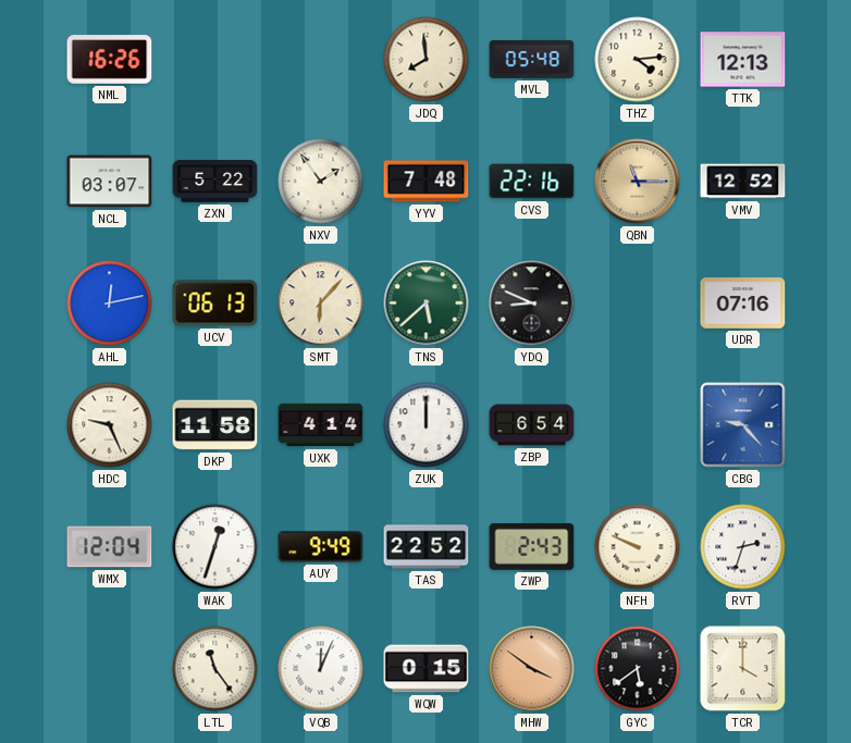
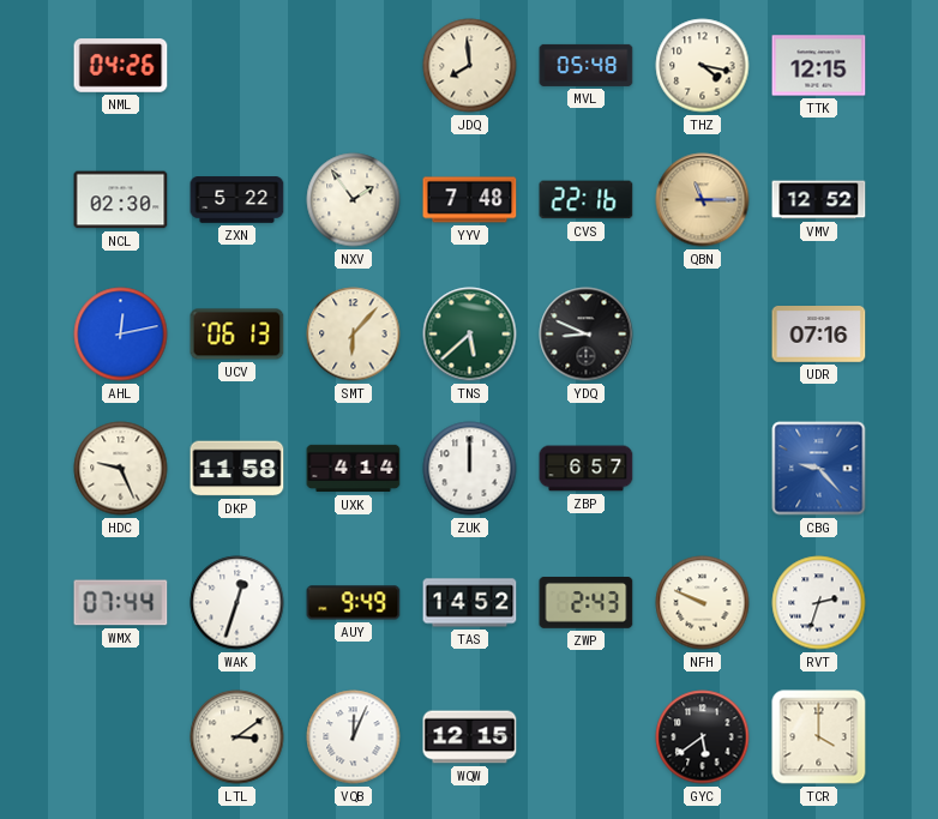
NML: 16:26 -> 04:26
THZ: 4:14 -> 4:17
TTK: 12:13 -> 12:15
NCL: 03:07 -> 02:30
ZBP: 6:54 -> 6:57
WMX: 12:04 -> 07:44
TAS: 22:52 -> 14:52
LTL: 11:24 -> 3:09
WQW: 0:15 -> 12:15
MHW: 3:51 -> none
